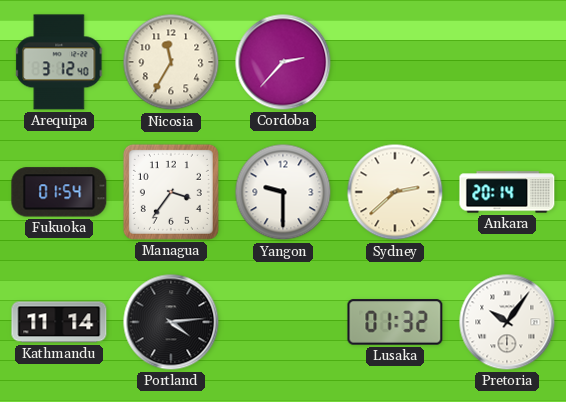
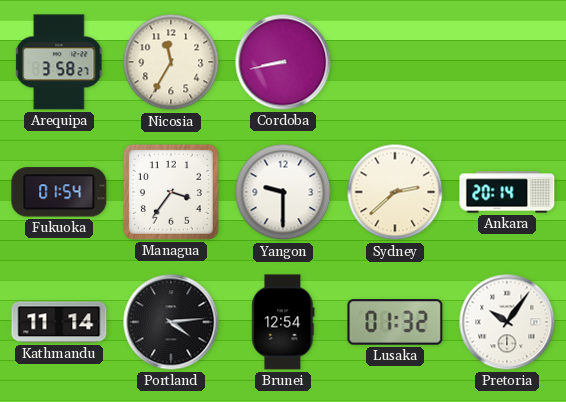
Arequipa: 3:12 -> 3:58
Cordoba: 2:37 -> 8:43
Brunei: none -> 12:54
